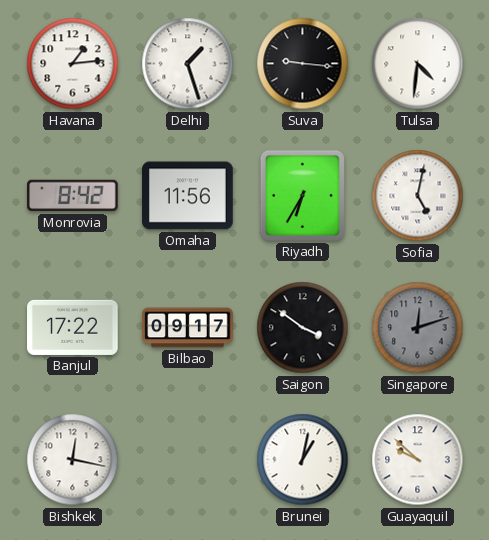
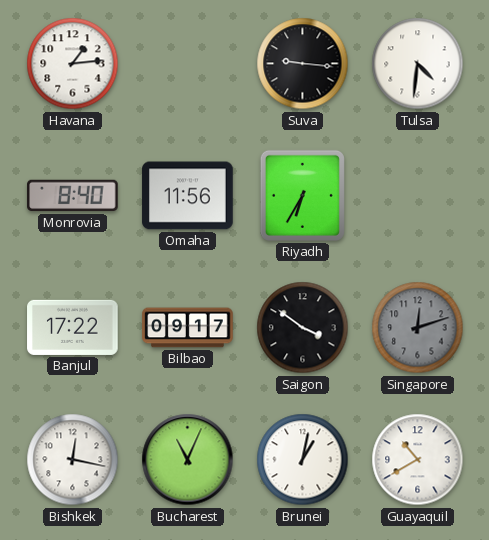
Delhi: 1:27 -> none
Monrovia: 8:42 -> 8:40
Sofia: 5:02 -> none
Bucharest: none -> 11:04
Guayaquil: 9:52 -> 10:40
